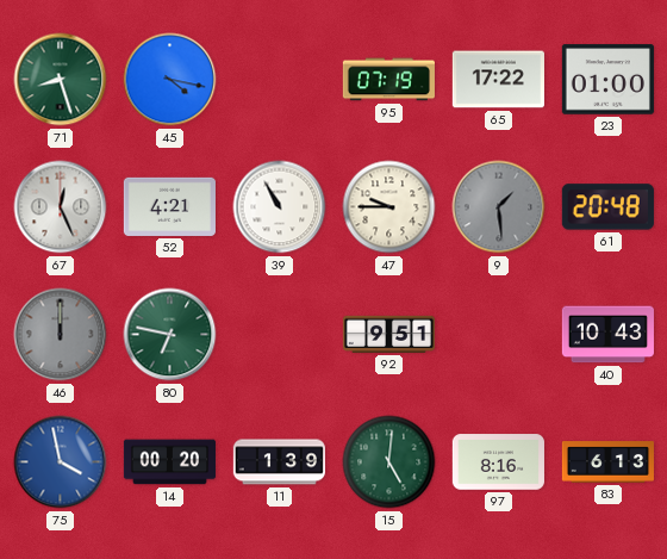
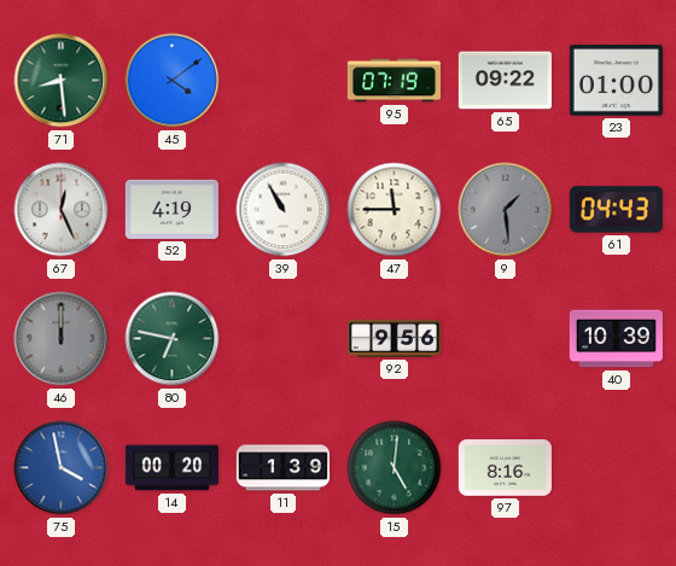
71: 8:27 -> 8:29
45: 4:17 -> 4:09
65: 17:22 -> 09:22
52: 4:21 -> 4:19
47: 9:45 -> 11:45
61: 20:48 -> 04:43
92: 9:51 -> 9:56
40: 10:43 -> 10:39
83: 6:13 -> none
